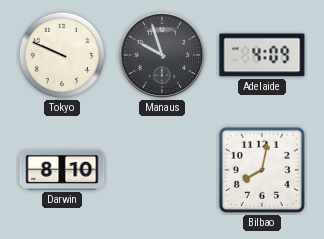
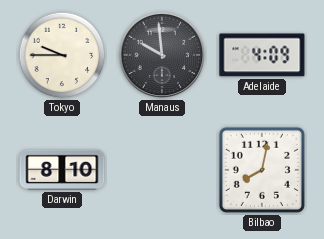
Tokyo: 9:49 -> 9:45
Manaus: 9:57 -> 9:59
